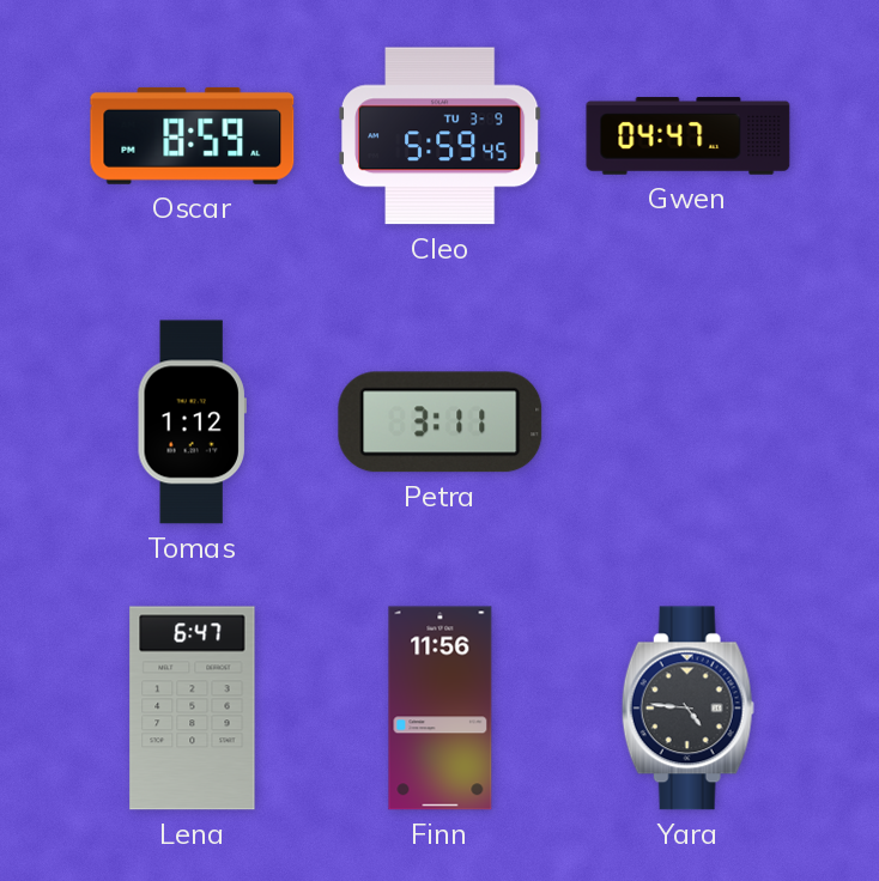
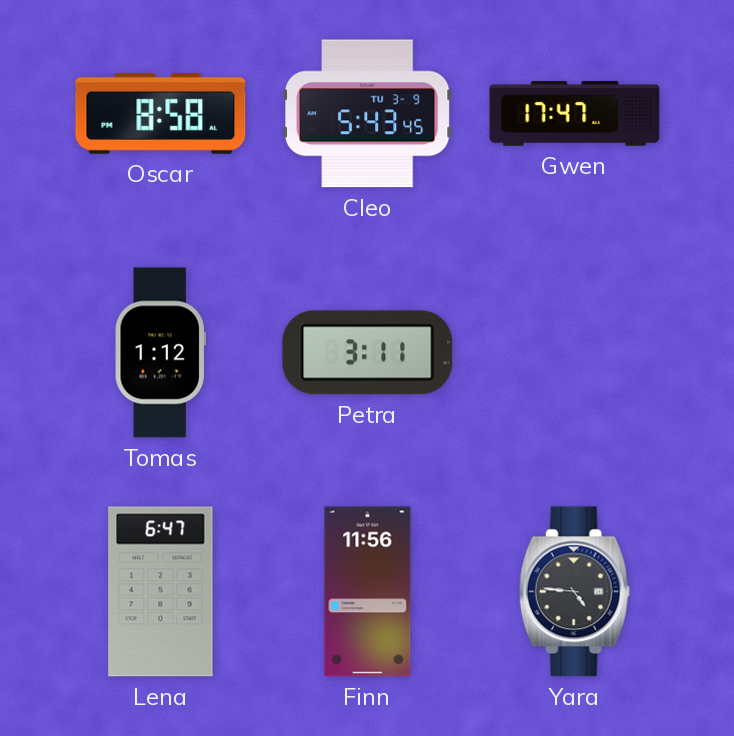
Oscar: 8:59 -> 8:58
Cleo: 5:59 -> 5:43
Gwen: 04:47 -> 17:47
